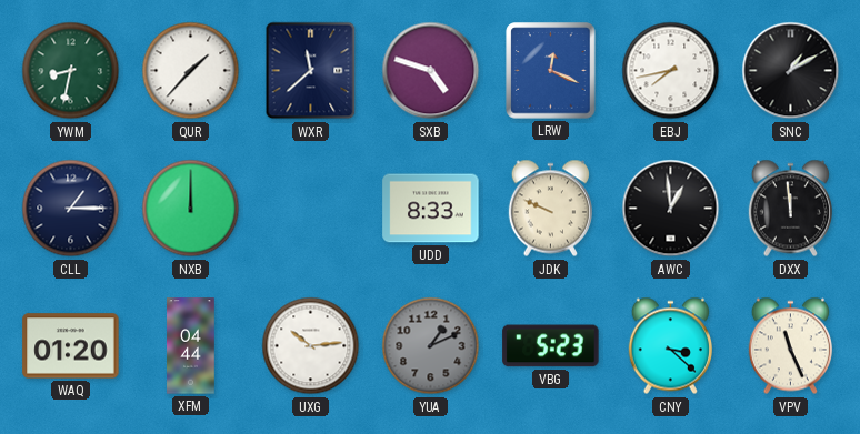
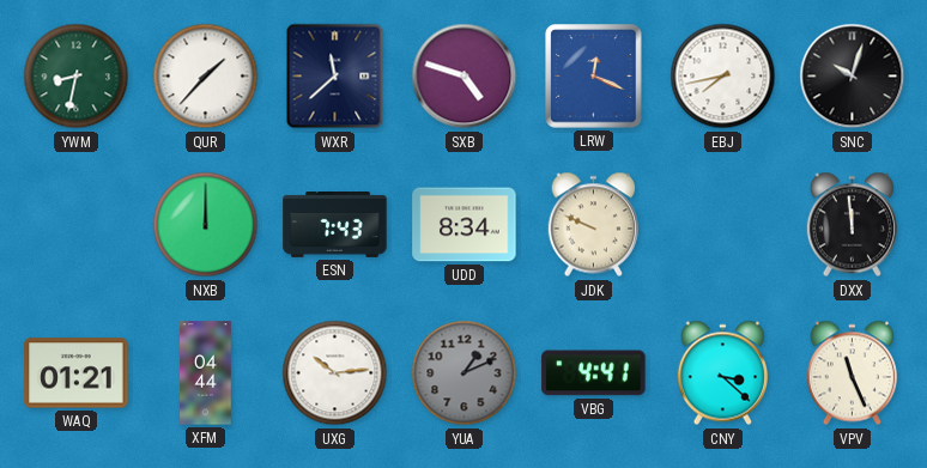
SNC: 1:10 -> 10:03
CLL: 1:15 -> none
ESN: none -> 7:43
UDD: 8:33 -> 8:34
AWC: 12:59 -> none
WAQ: 01:20 -> 01:21
VBG: 5:23 -> 4:41
